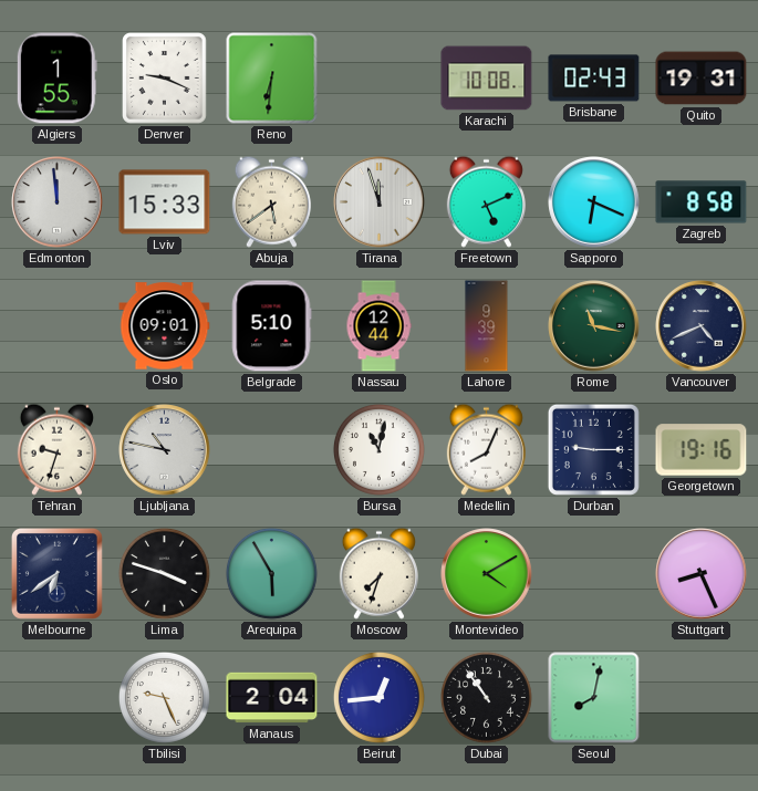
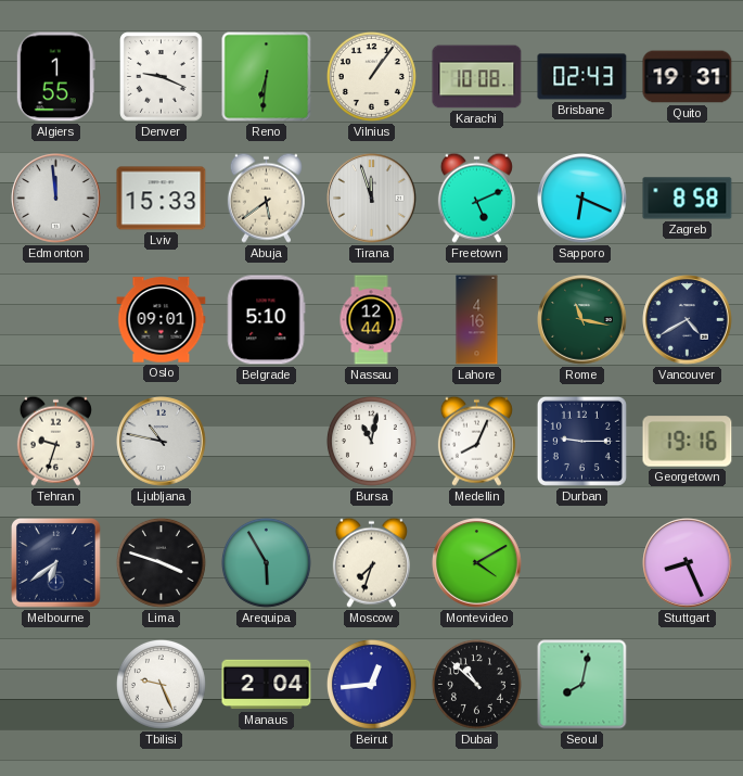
Vilnius: none -> 1:06
Lahore: 9:39 -> 4:16
Vancouver: 4:41 -> 4:40
Dubai: 10:54 -> 10:52
